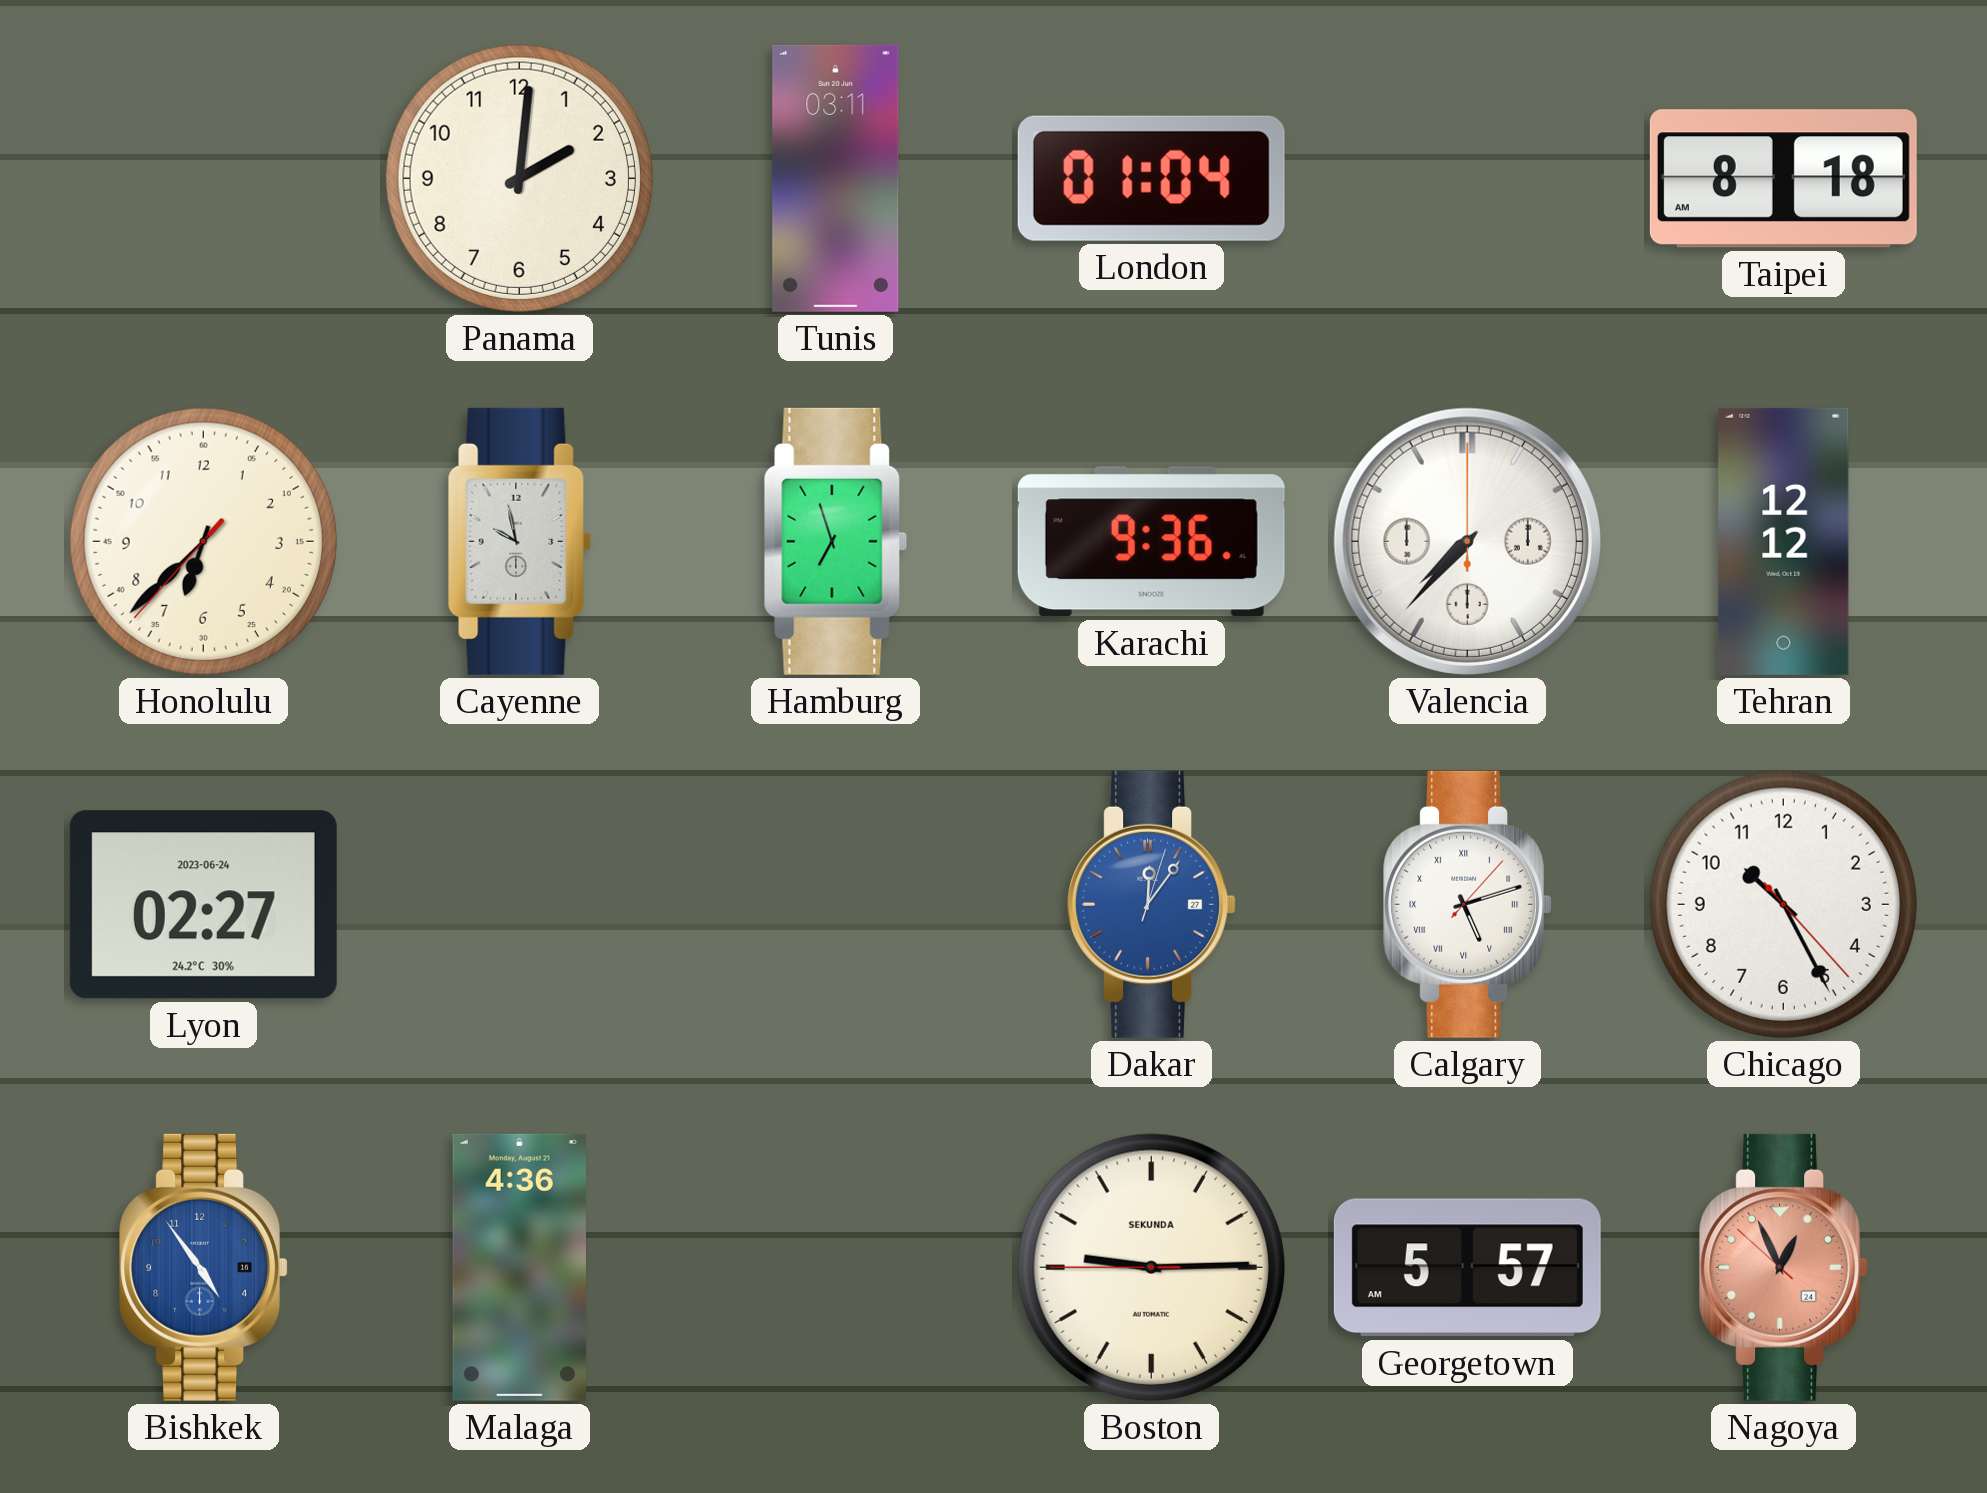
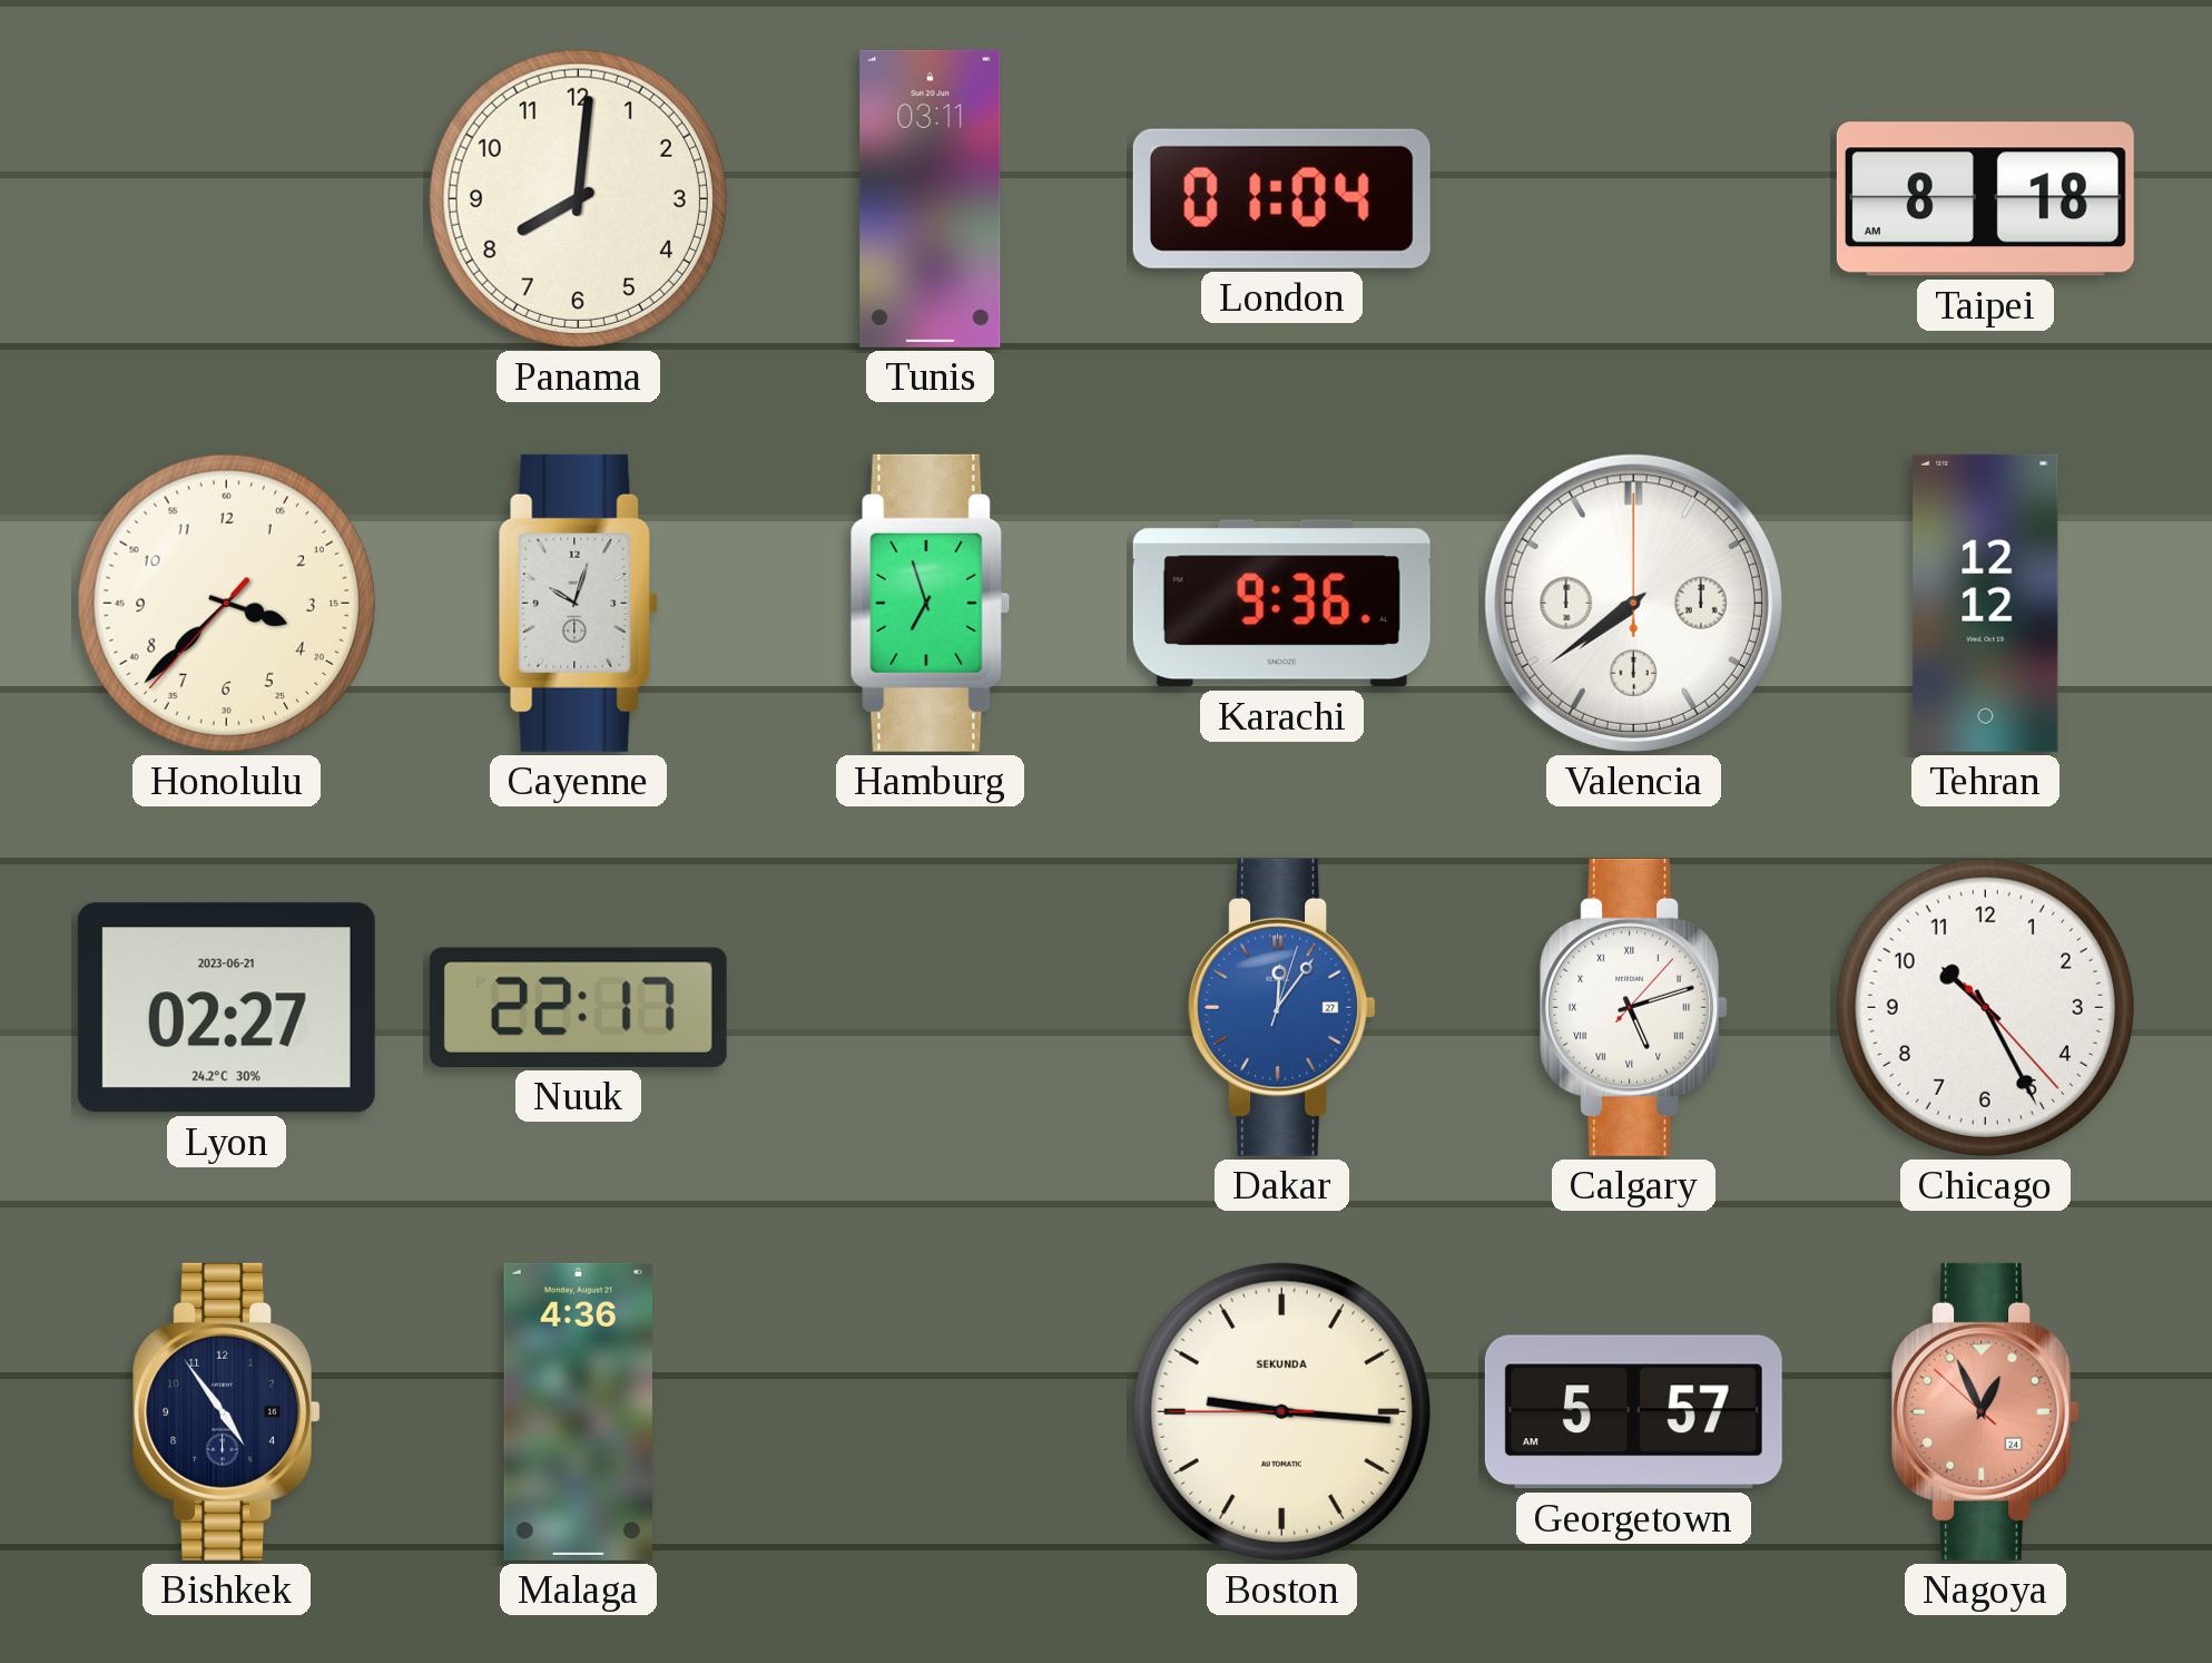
Panama: 2:01 -> 8:01
Honolulu: 6:37 -> 3:37
Cayenne: 9:58 -> 10:03
Valencia: 7:37 -> 7:39
Lyon date: 2023-06-24 -> 2023-06-21
Nuuk: none -> 22:17
Bishkek dial: blue -> navy
Boston: 9:14 -> 9:15
